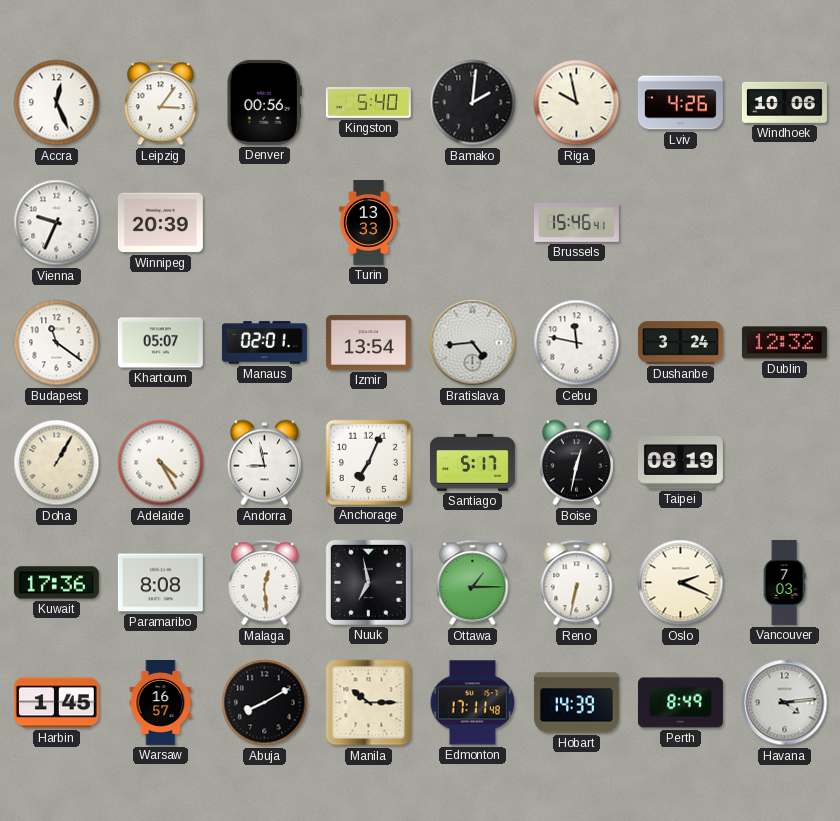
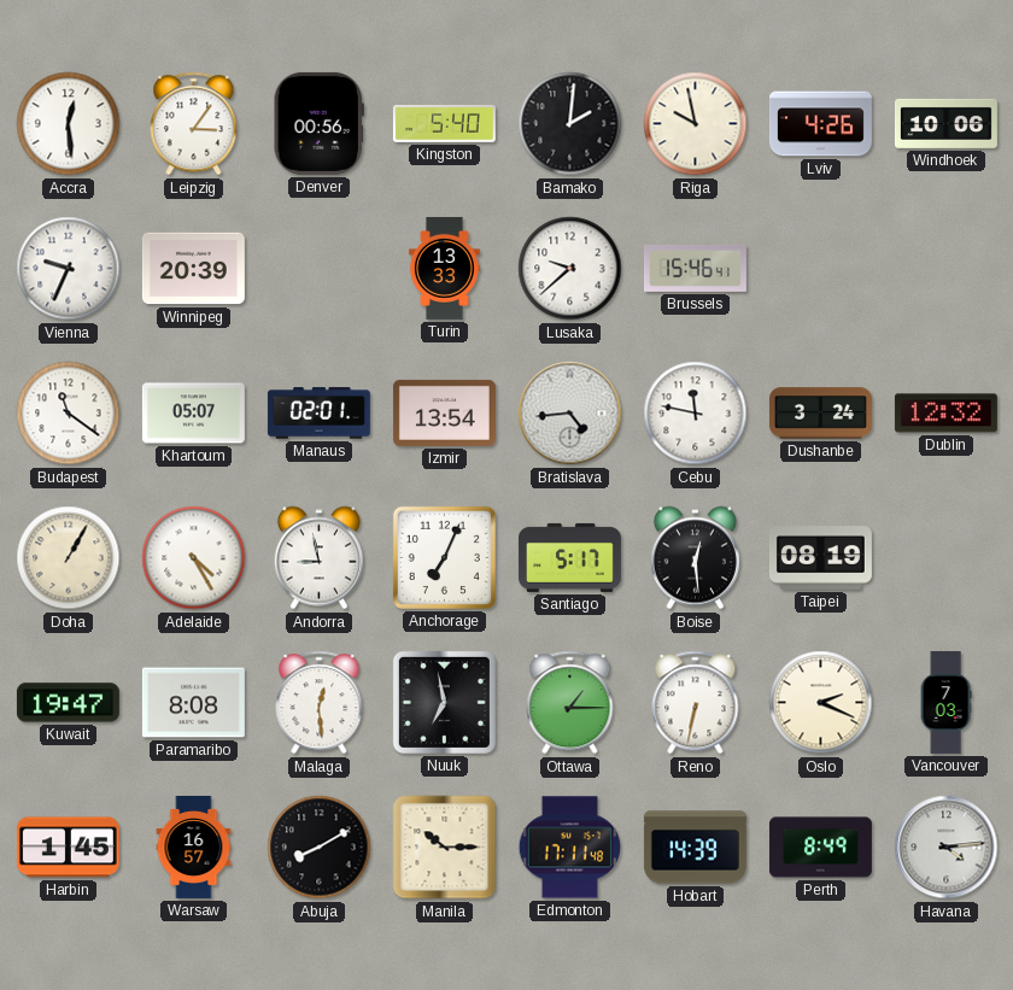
Accra: 12:26 -> 12:29
Lusaka: none -> 9:38
Boise: 12:32 -> 12:29
Kuwait: 17:36 -> 19:47
